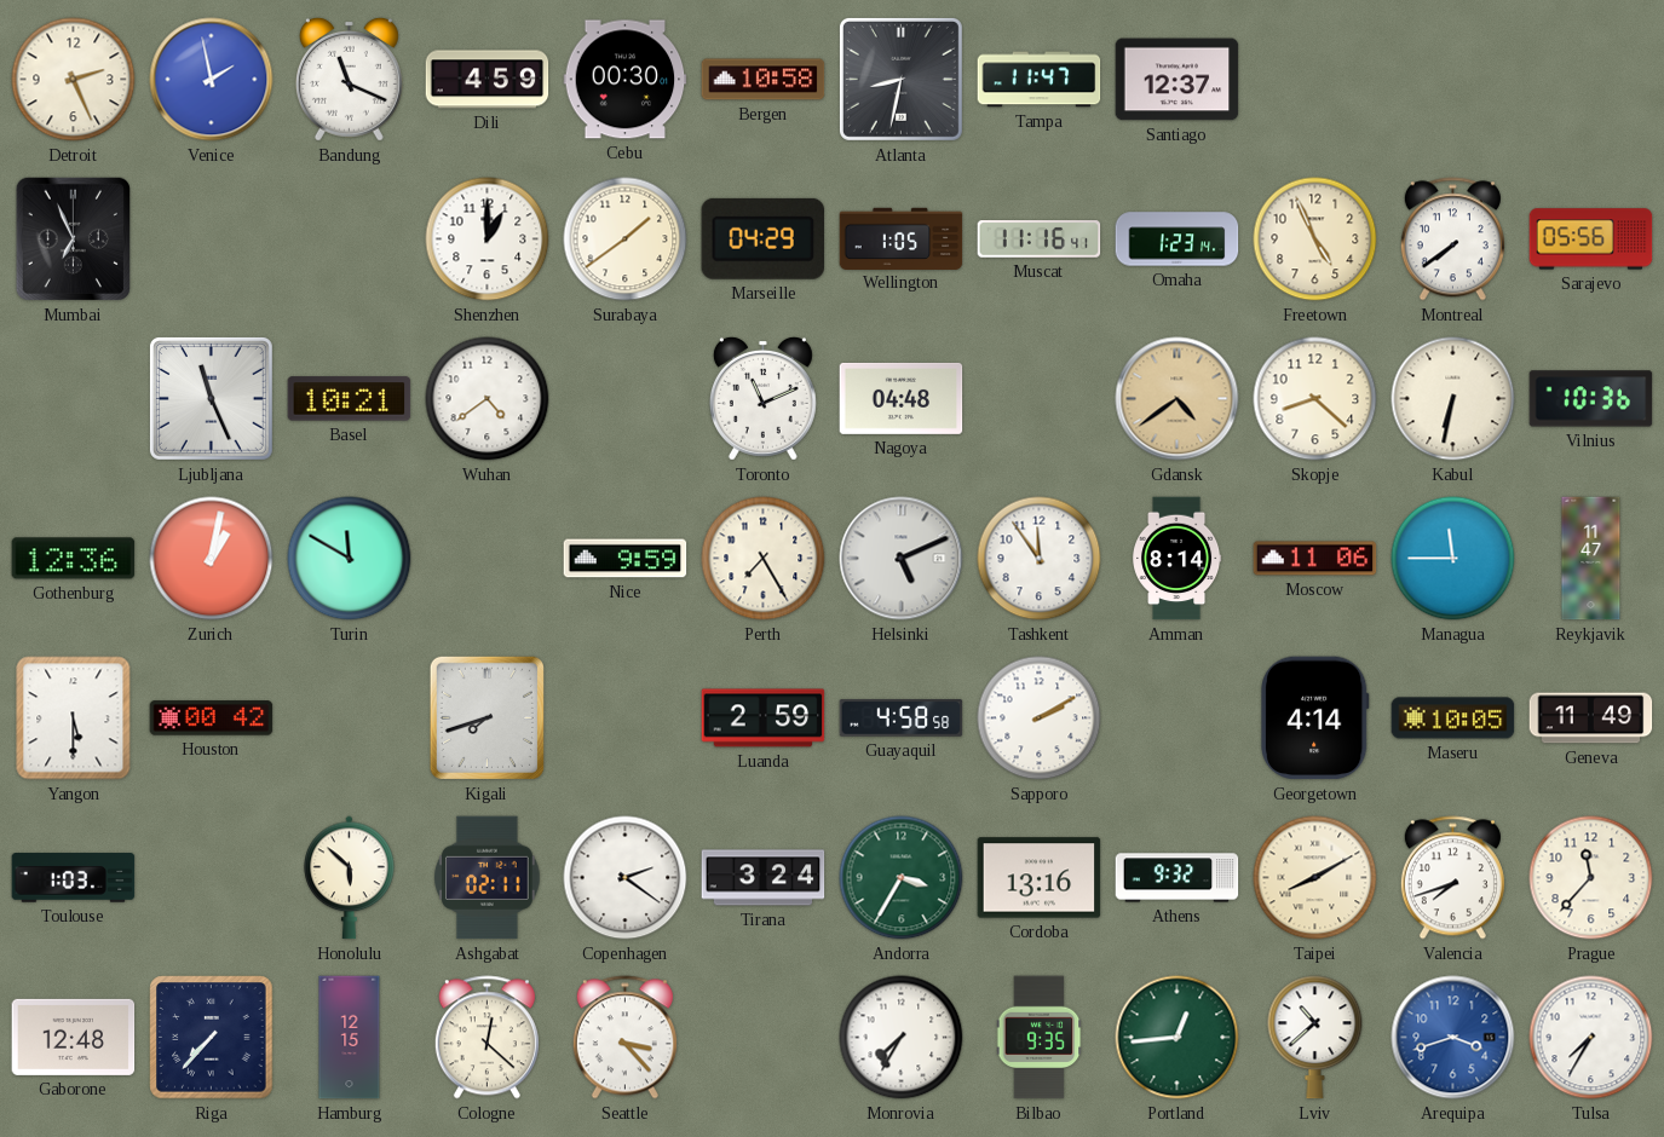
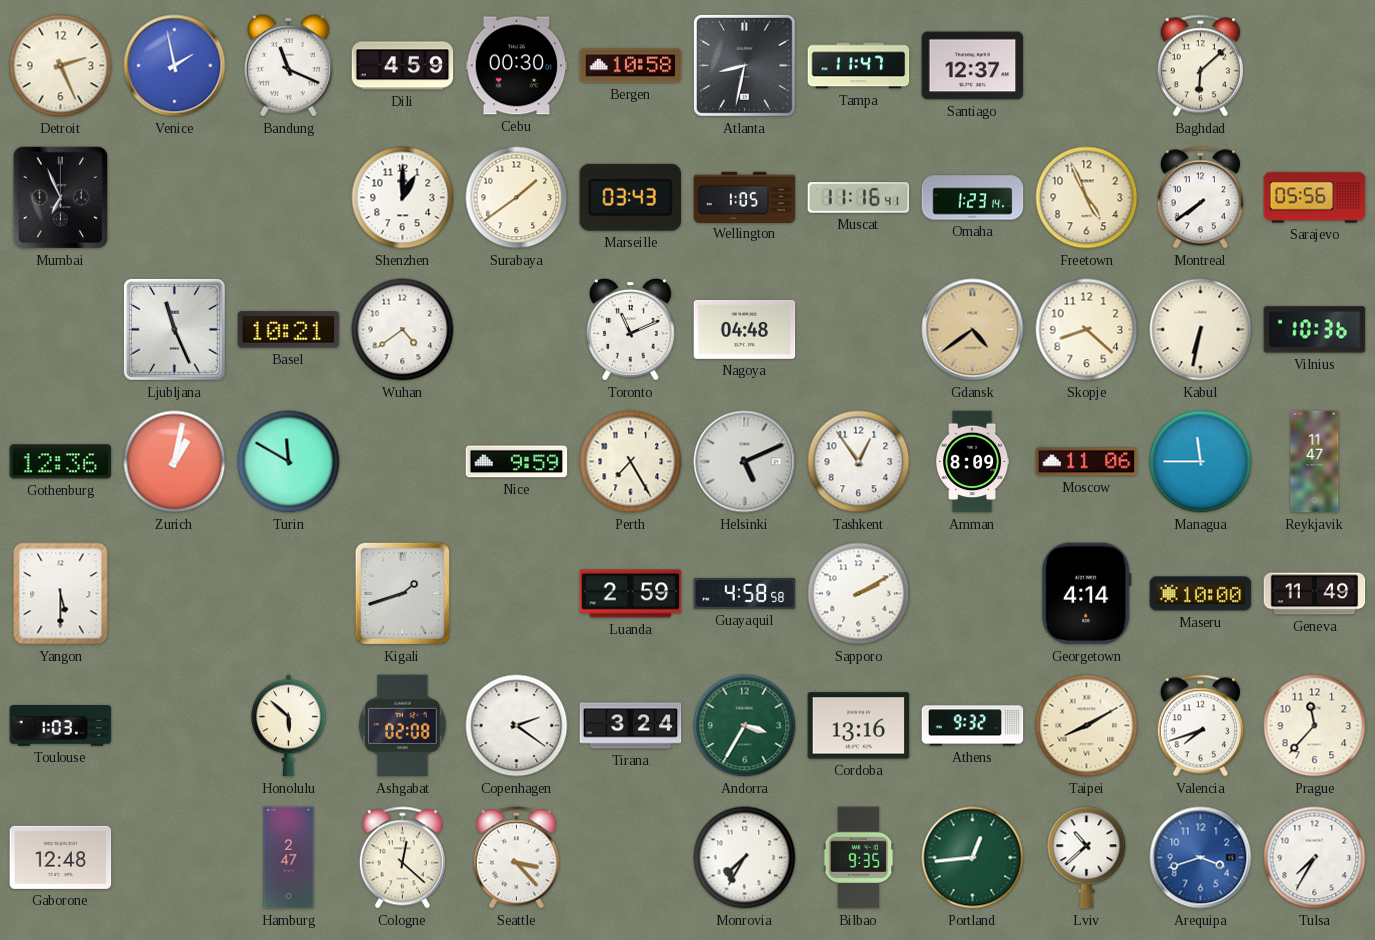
Baghdad: none -> 6:08
Marseille: 04:29 -> 03:43
Tashkent: 11:54 -> 12:54
Amman: 8:14 -> 8:09
Houston: 00:42 -> none
Kigali: 7:42 -> 1:42
Maseru: 10:05 -> 10:00
Ashgabat: 02:11 -> 02:08
Riga: 7:37 -> none
Hamburg: 12:15 -> 2:47
